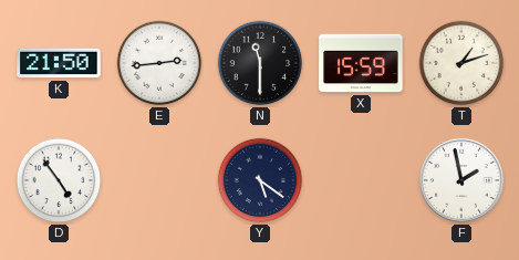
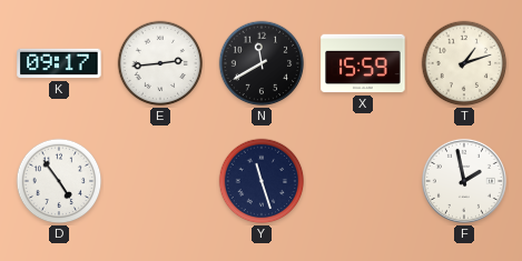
K: 21:50 -> 09:17
N: 11:30 -> 11:40
Y: 5:21 -> 11:27
